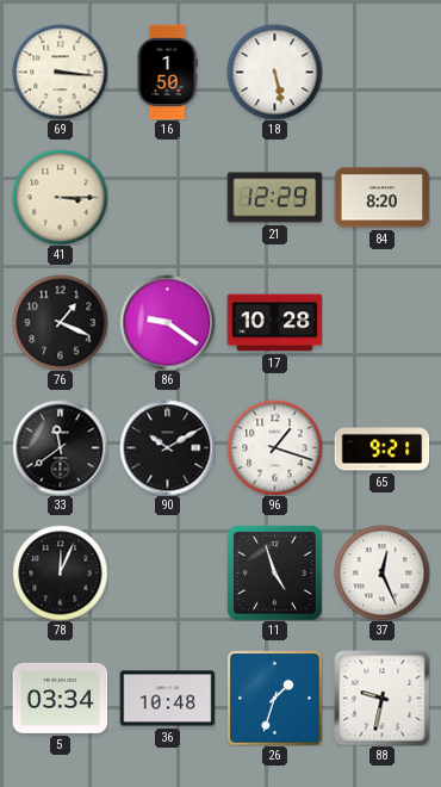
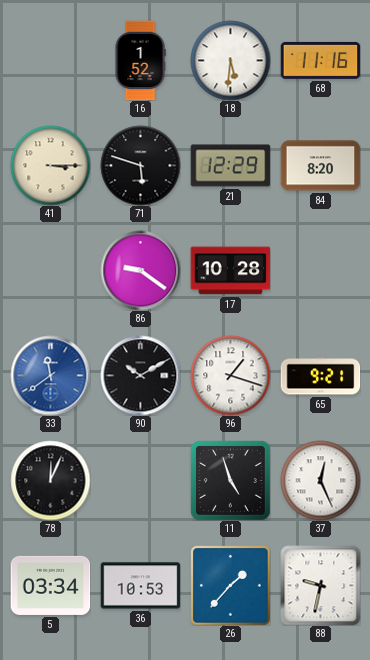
69: 3:16 -> none
16: 1:50 -> 1:52
18: 5:28 -> 5:31
68: none -> 11:16
71: none -> 5:48
76: 1:19 -> none
33 dial: black -> blue
36: 10:48 -> 10:53
26: 1:33 -> 1:37
